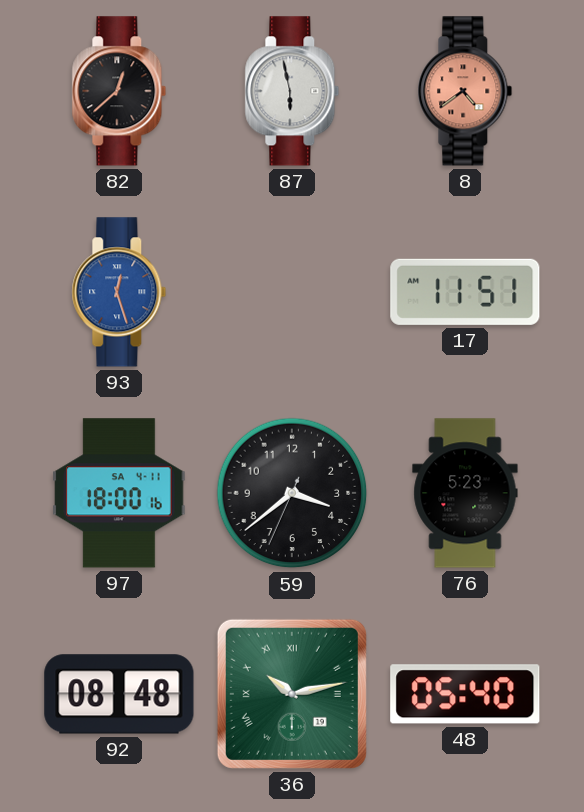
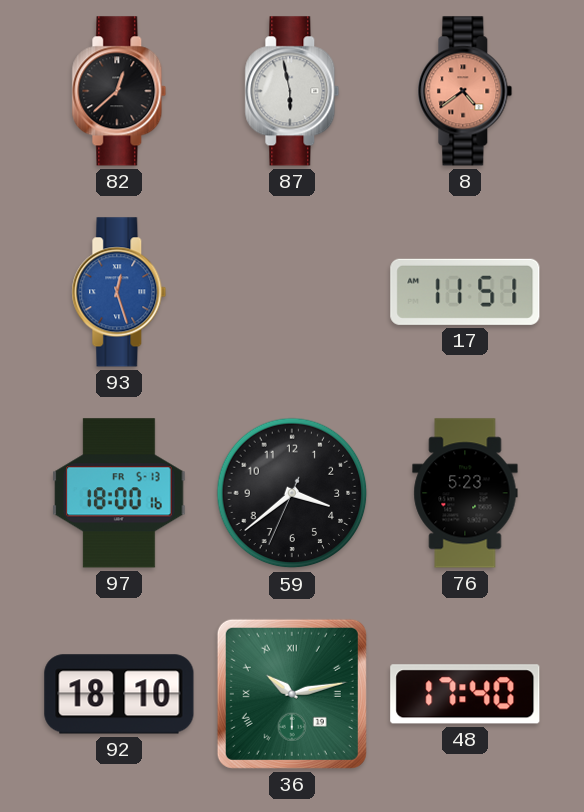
97 date: SA 4-11 -> FR 5-13
92: 08:48 -> 18:10
48: 05:40 -> 17:40
